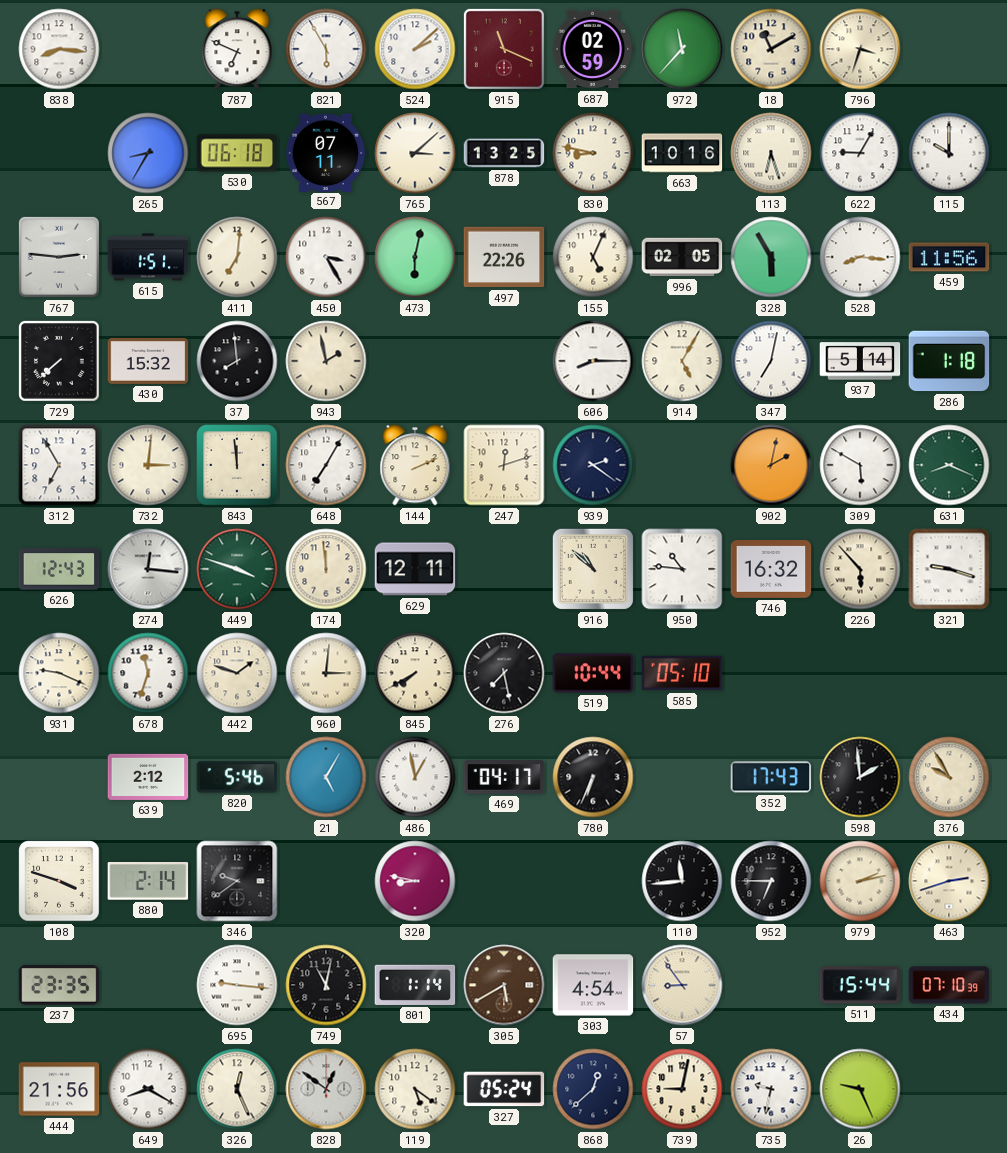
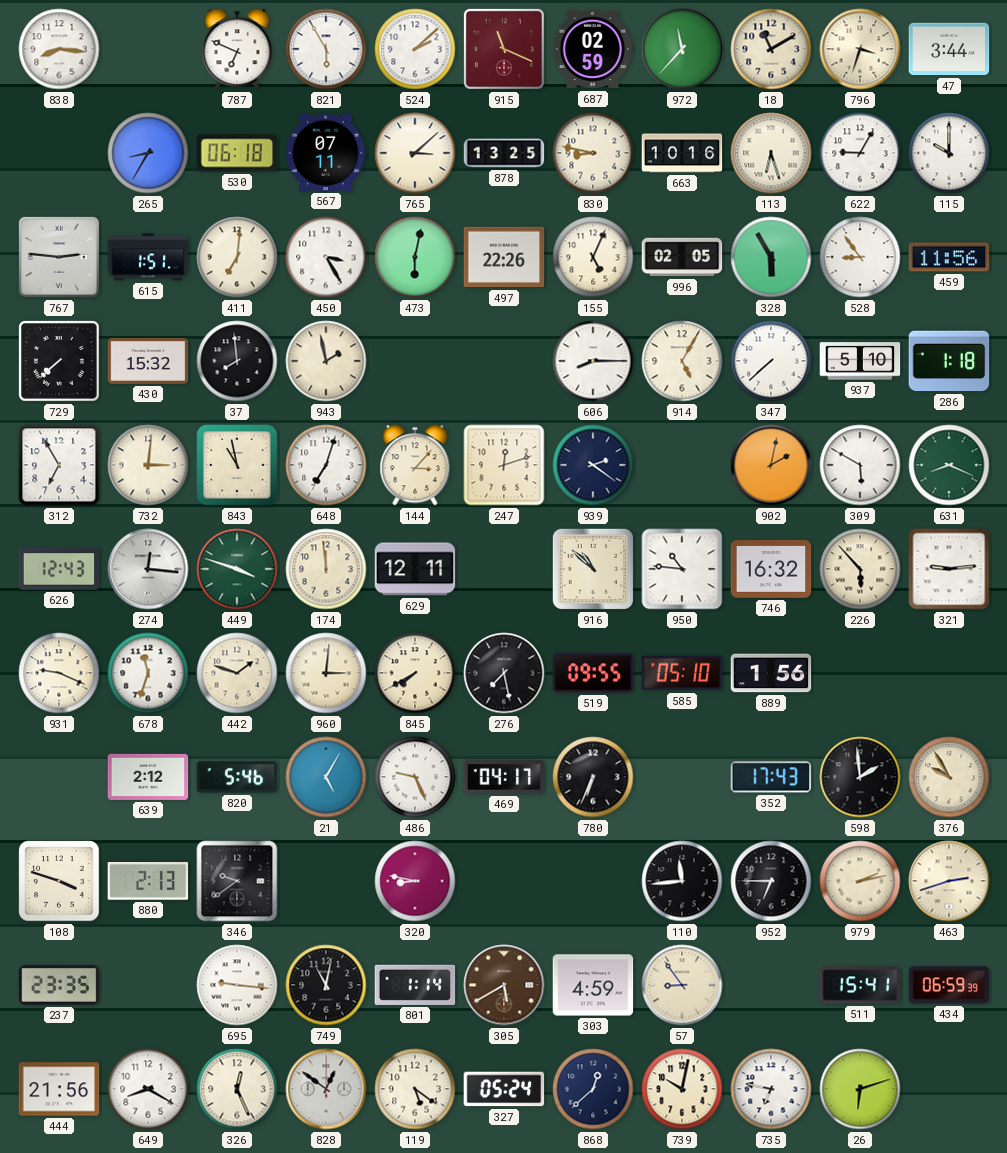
47: none -> 3:44
528: 8:16 -> 8:54
347: 7:02 -> 7:38
937: 5:14 -> 5:10
843: 11:59 -> 10:58
648: 7:05 -> 7:03
144: 2:11 -> 3:07
321: 9:18 -> 9:14
519: 10:44 -> 09:55
889: none -> 1:56
486: 12:58 -> 9:26
880: 2:14 -> 2:13
303: 4:54 -> 4:59
511: 15:44 -> 15:41
434: 07:10 -> 06:59
739: 9:02 -> 10:02
735: 9:32 -> 6:47
26: 9:26 -> 6:12
